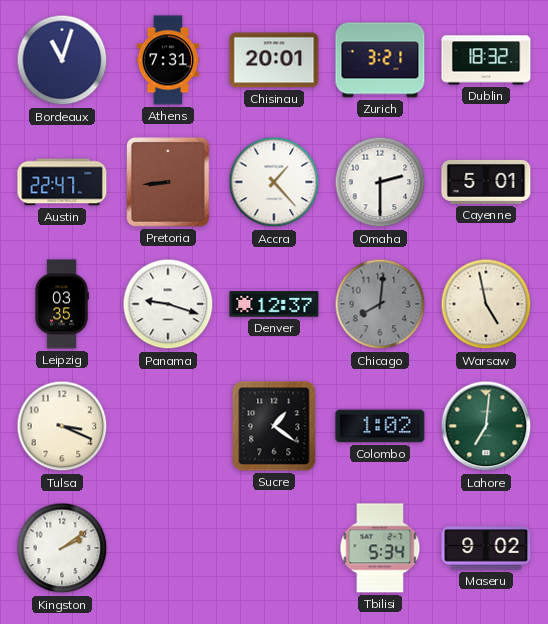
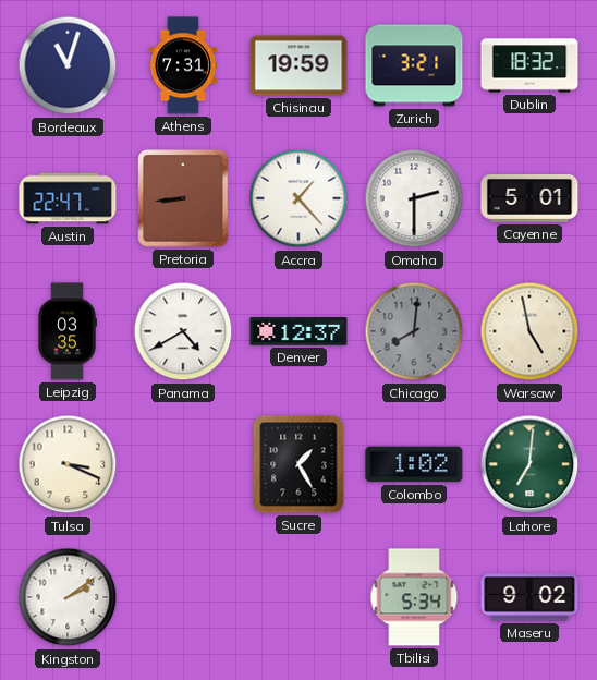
Chisinau: 20:01 -> 19:59
Panama: 9:18 -> 4:40
Sucre: 1:21 -> 1:25
